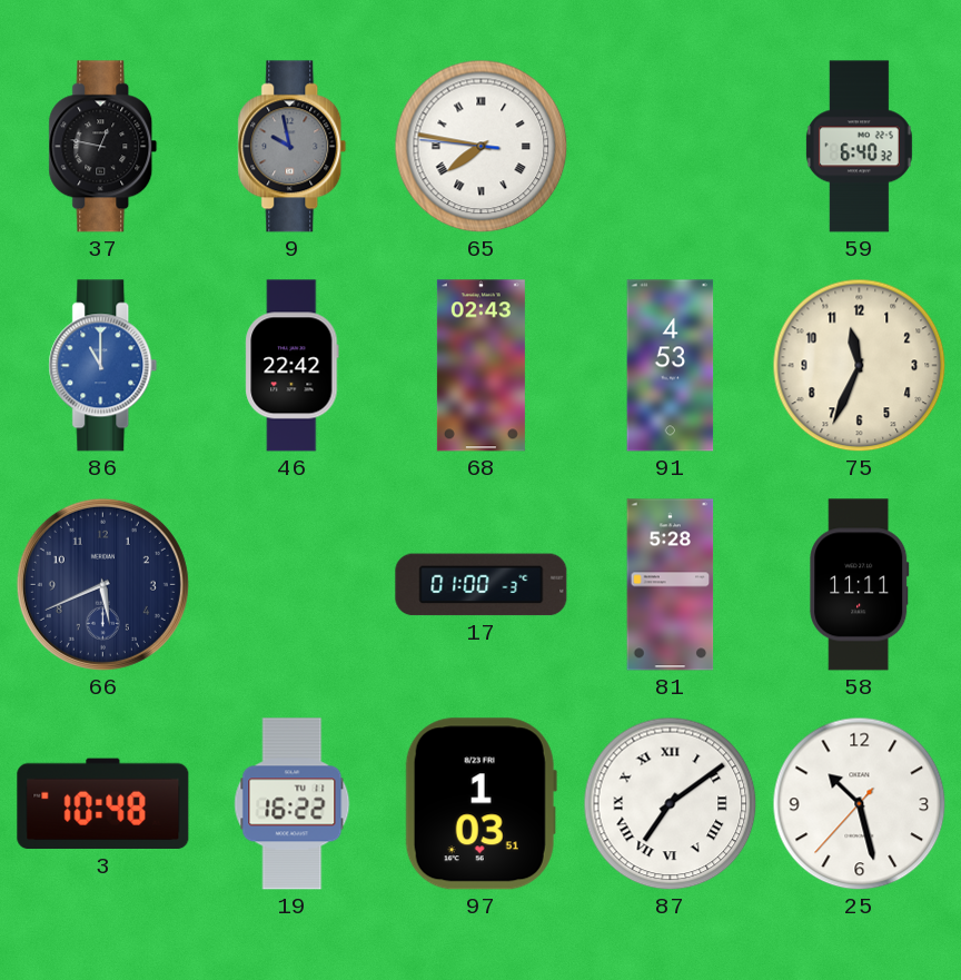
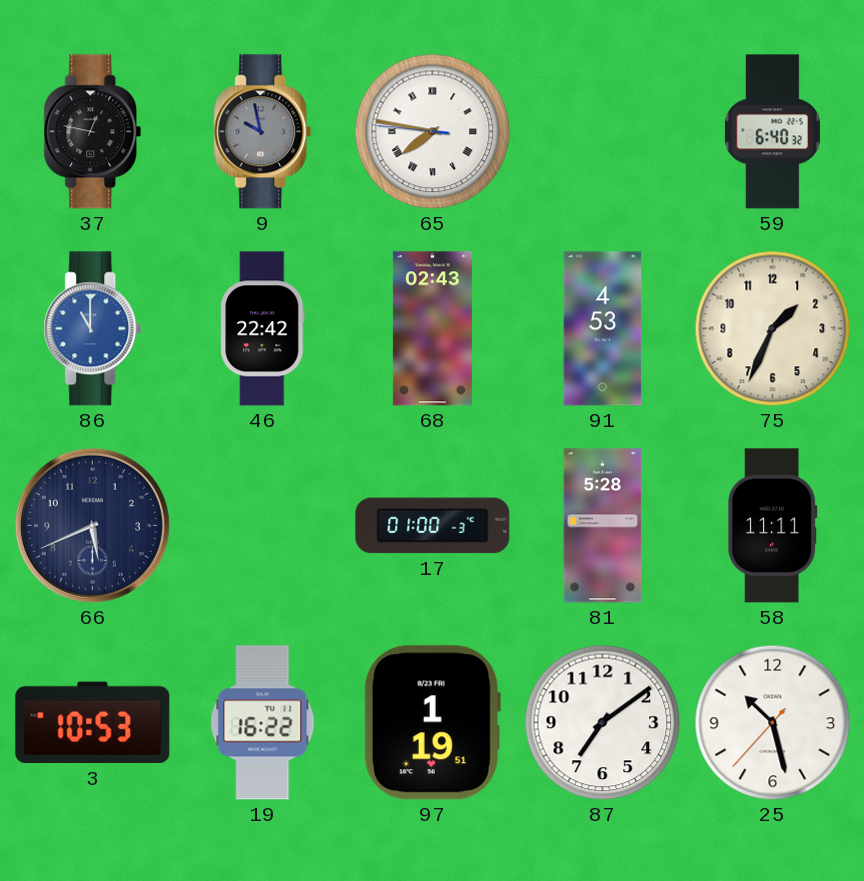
75: 11:34 -> 1:34
3: 10:48 -> 10:53
97: 1:03 -> 1:19
87 numerals: Roman -> Arabic
